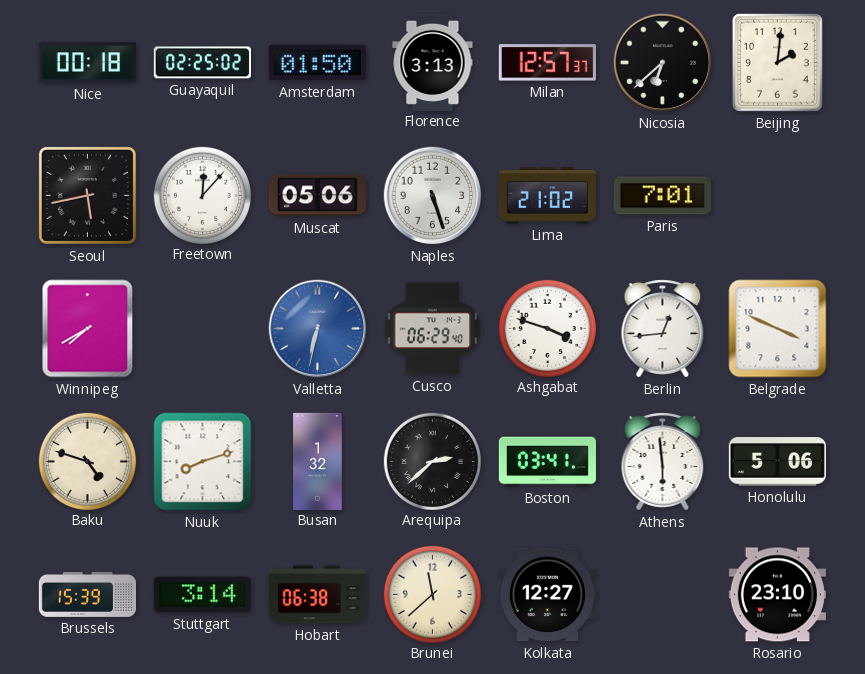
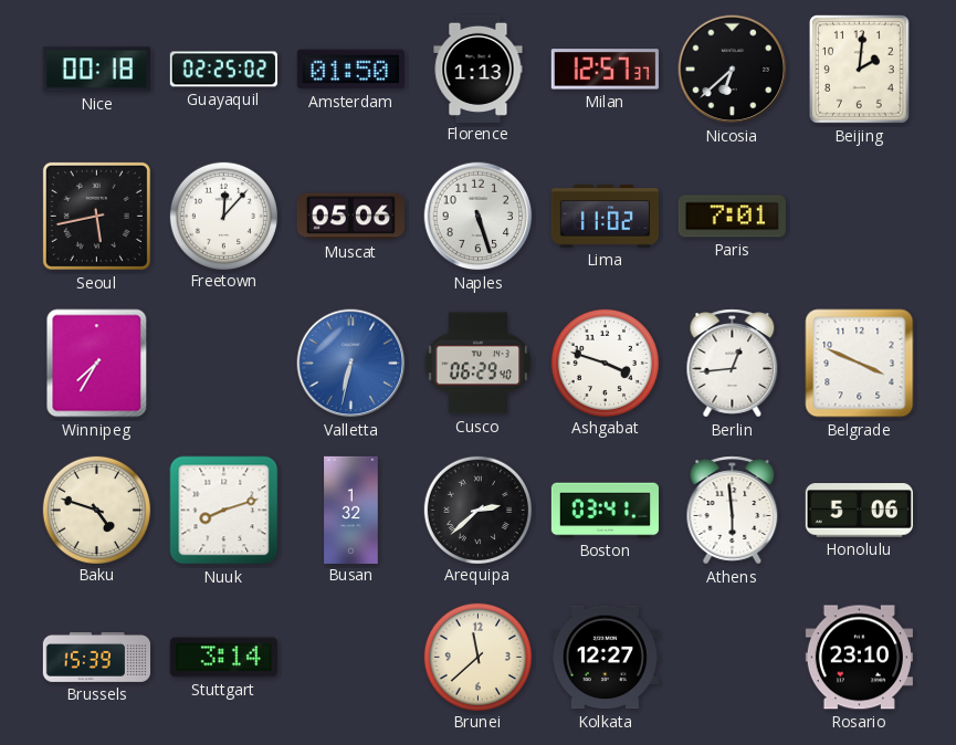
Florence: 3:13 -> 1:13
Lima: 21:02 -> 11:02
Winnipeg: 7:40 -> 7:35
Hobart: 06:38 -> none
